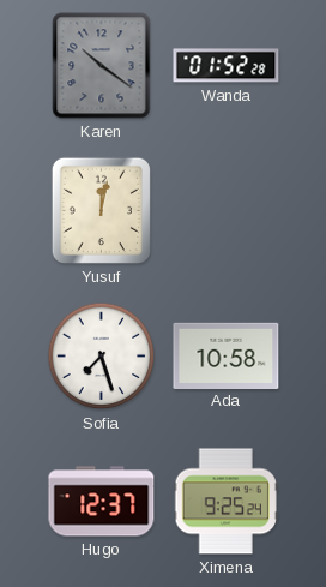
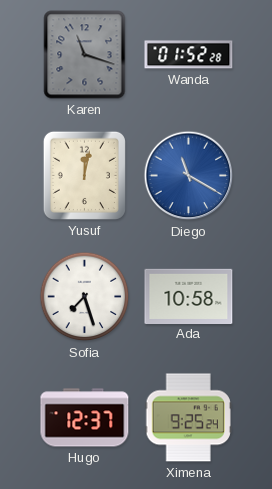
Karen: 10:21 -> 11:18
Diego: none -> 11:20
